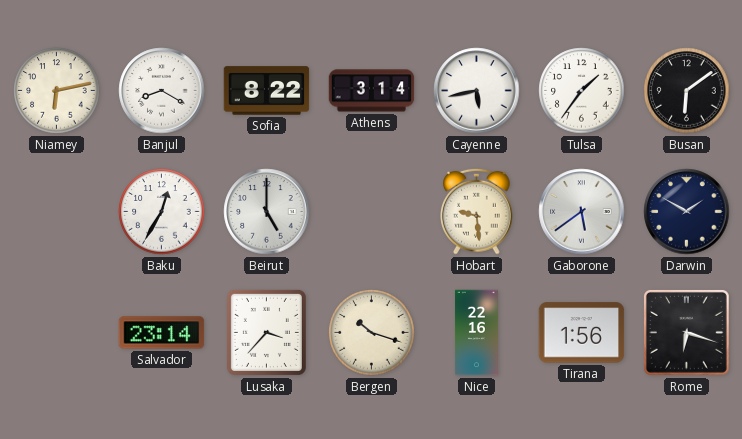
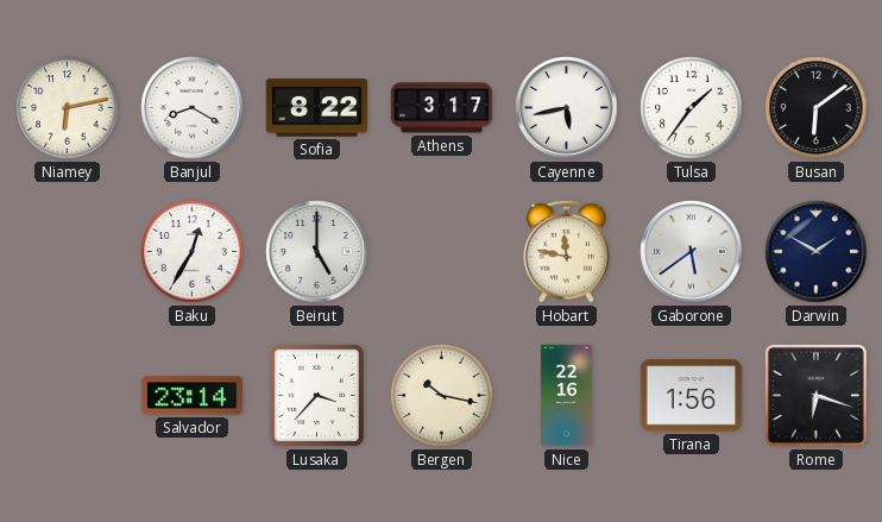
Athens: 3:14 -> 3:17
Hobart: 9:29 -> 11:47
Bergen: 10:18 -> 10:17
